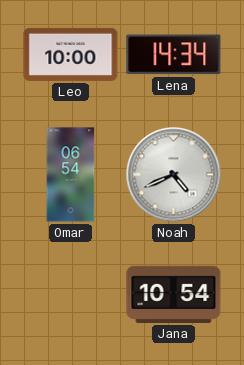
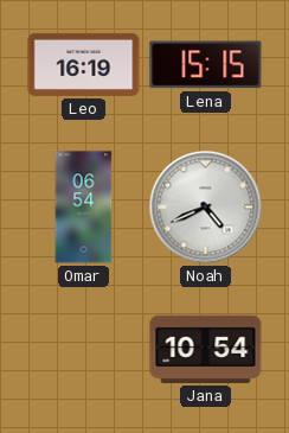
Leo: 10:00 -> 16:19
Lena: 14:34 -> 15:15
